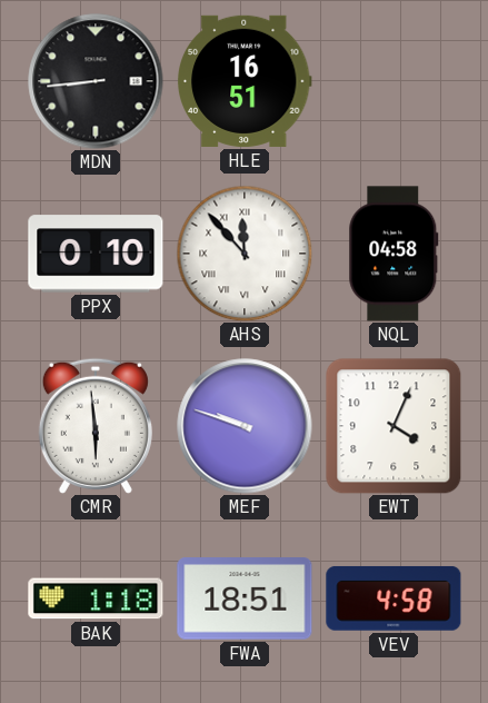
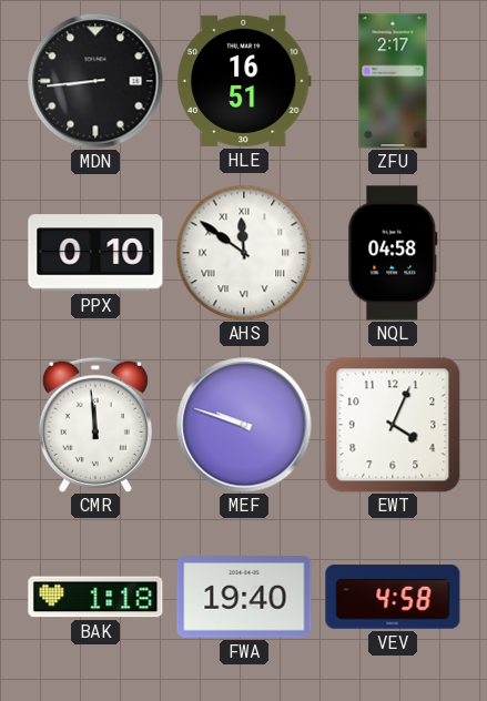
ZFU: none -> 2:17
AHS: 11:53 -> 11:51
CMR: 5:59 -> 11:59
FWA: 18:51 -> 19:40
